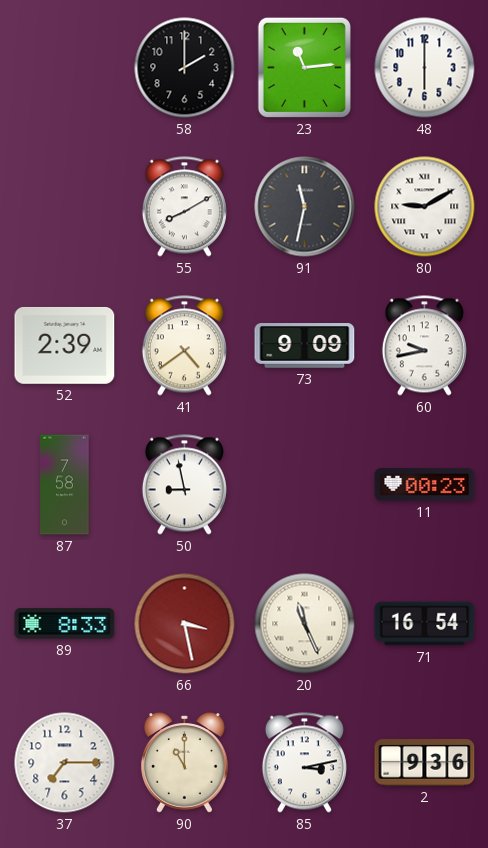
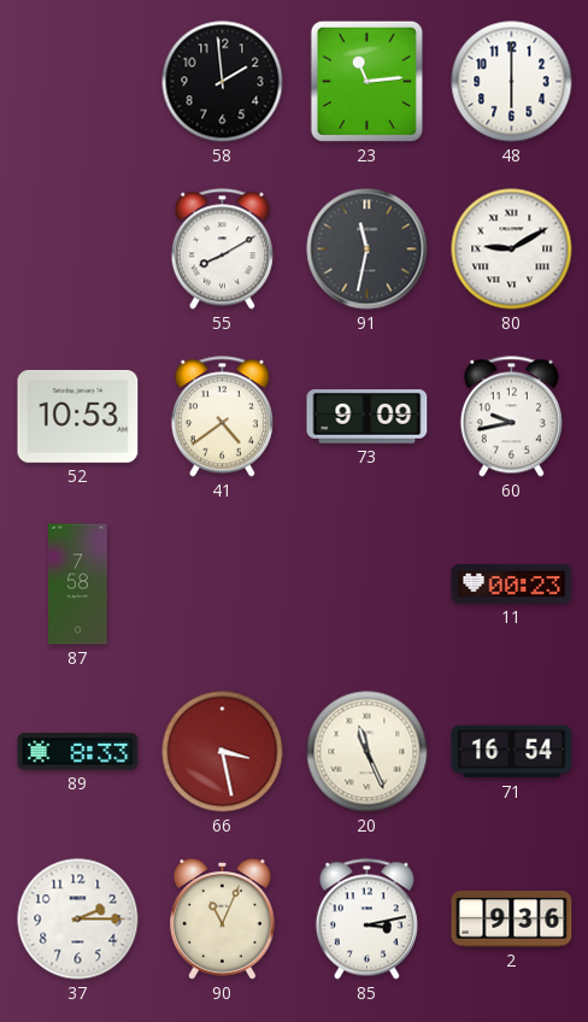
58: 2:00 -> 1:59
52: 2:39 -> 10:53
50: 8:58 -> none
37: 7:15 -> 2:15
90: 11:00 -> 11:04
